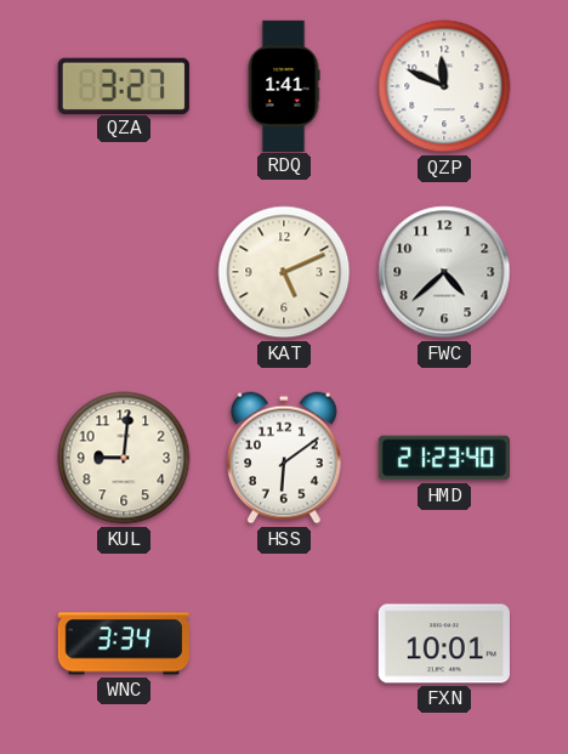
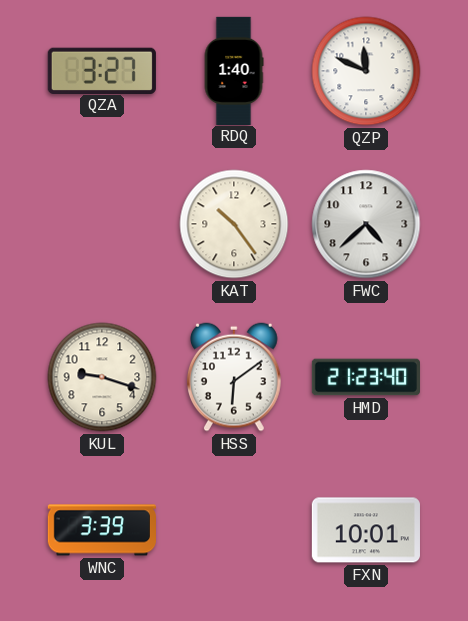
RDQ: 1:41 -> 1:40
KAT: 5:11 -> 10:24
KUL: 9:01 -> 9:18
WNC: 3:34 -> 3:39
